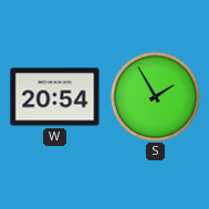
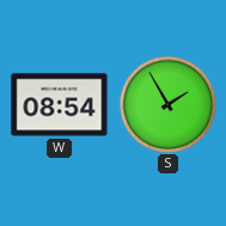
W: 20:54 -> 08:54
